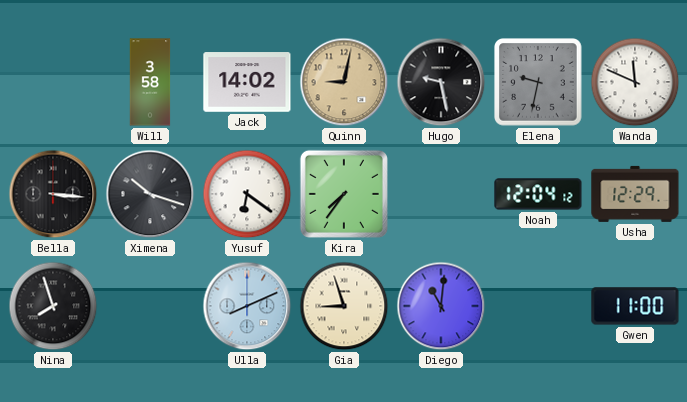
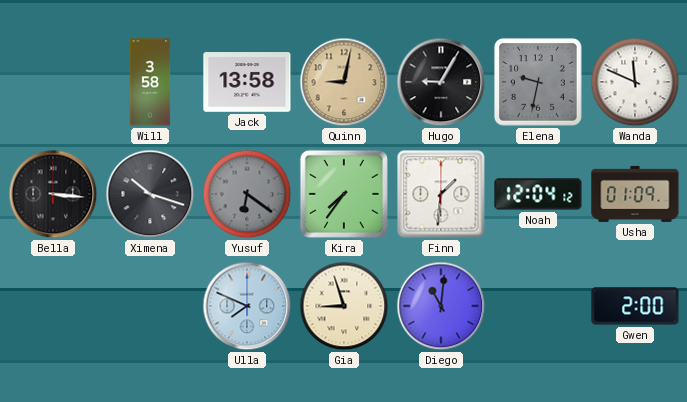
Jack: 14:02 -> 13:58
Hugo: 9:28 -> 9:05
Yusuf dial: white -> grey
Finn: none -> 1:31
Usha: 12:29 -> 01:09
Nina: 7:57 -> none
Ulla: 8:11 -> 7:49
Gwen: 11:00 -> 2:00
